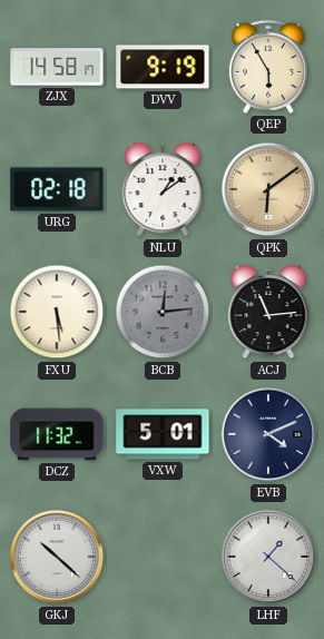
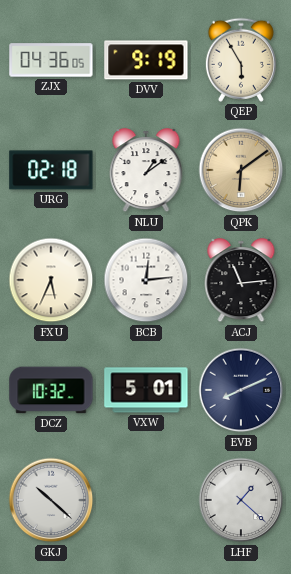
ZJX: 14:58 -> 04:36
FXU: 5:29 -> 5:34
BCB dial: grey -> white
DCZ: 11:32 -> 10:32
EVB: 4:11 -> 8:11
